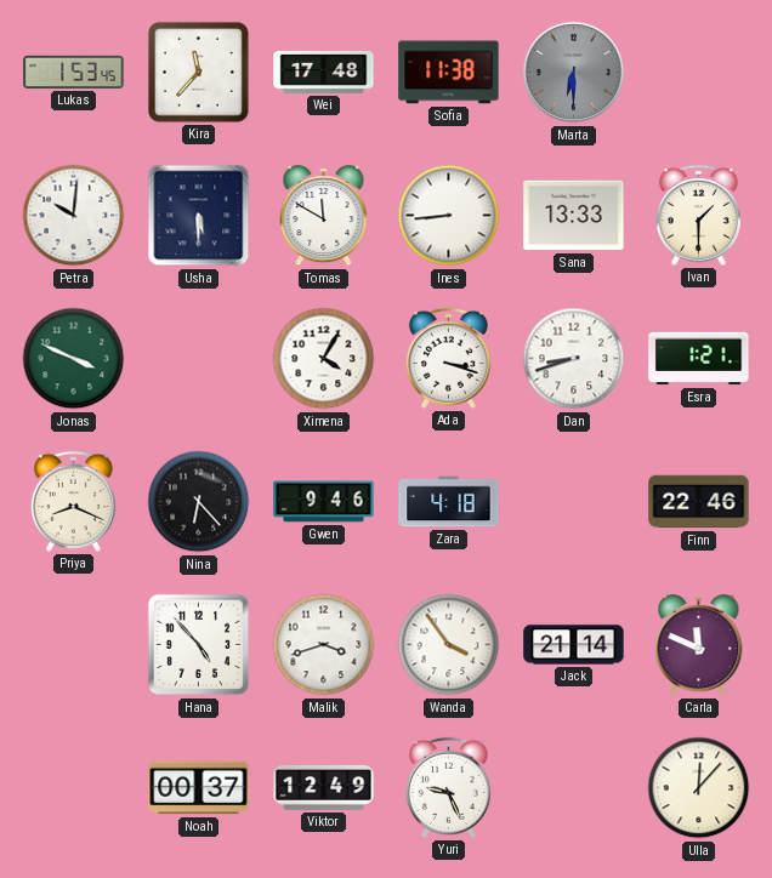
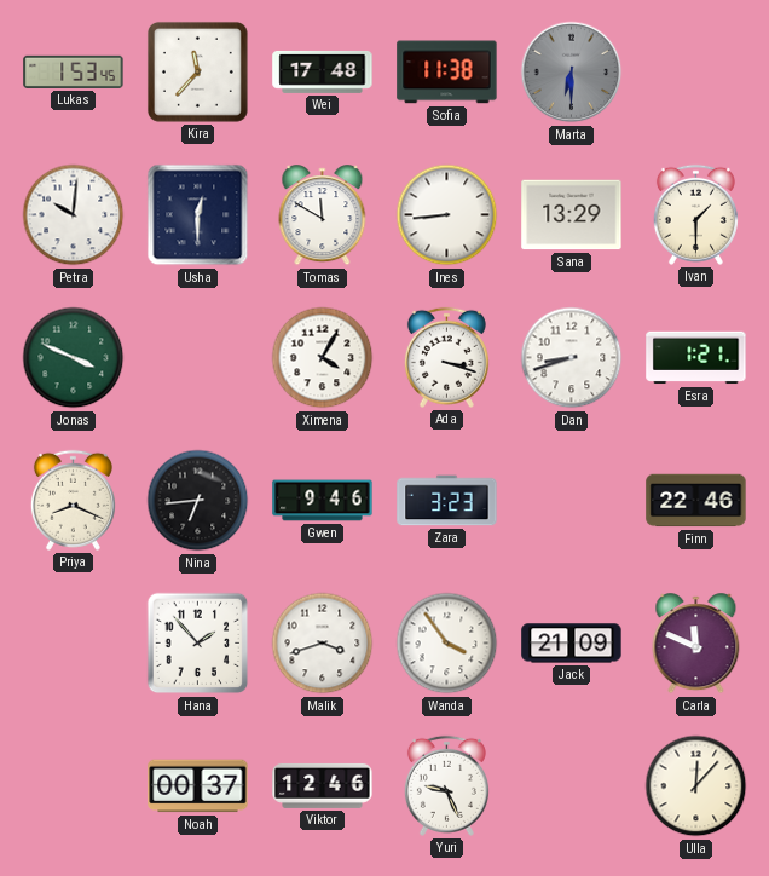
Usha: 5:30 -> 12:30
Sana: 13:33 -> 13:29
Nina: 6:23 -> 6:44
Zara: 4:18 -> 3:23
Hana: 4:53 -> 1:53
Jack: 21:14 -> 21:09
Viktor: 12:49 -> 12:46
